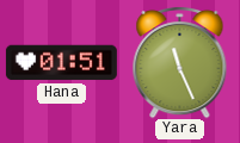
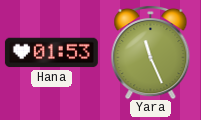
Hana: 01:51 -> 01:53
